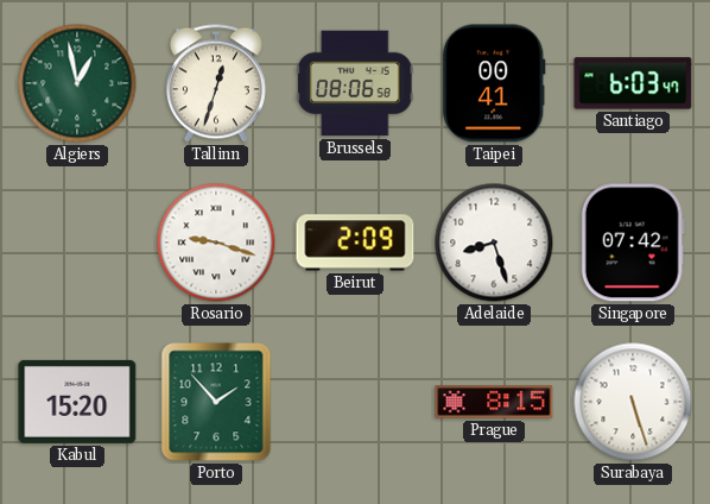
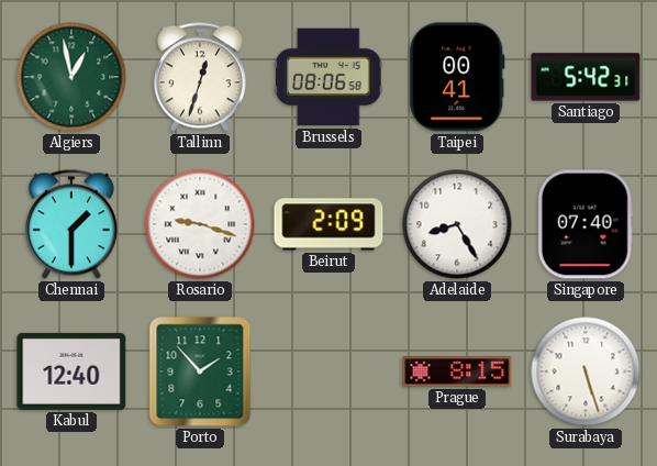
Santiago: 6:03 -> 5:42
Chennai: none -> 1:30
Adelaide: 8:27 -> 8:25
Singapore: 07:42 -> 07:40
Kabul: 15:20 -> 12:40
